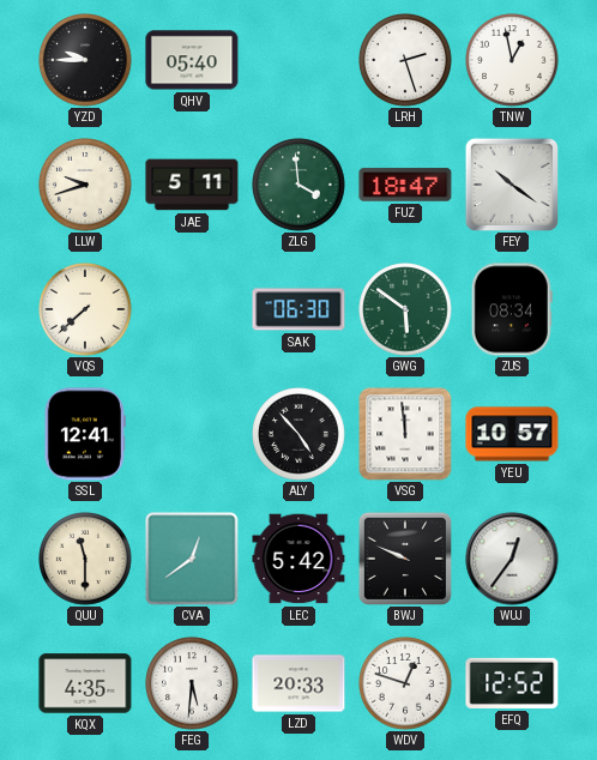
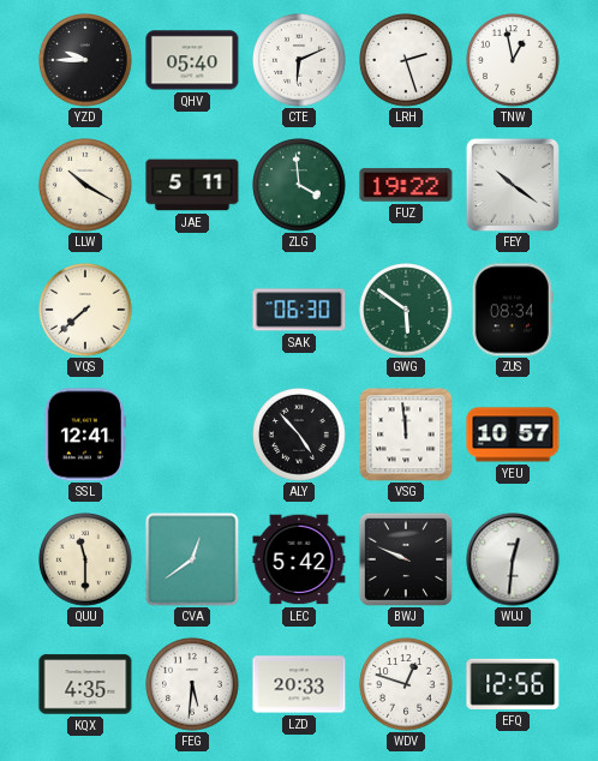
CTE: none -> 6:11
LLW: 9:42 -> 10:20
FUZ: 18:47 -> 19:22
WUJ: 12:36 -> 12:31
EFQ: 12:52 -> 12:56
